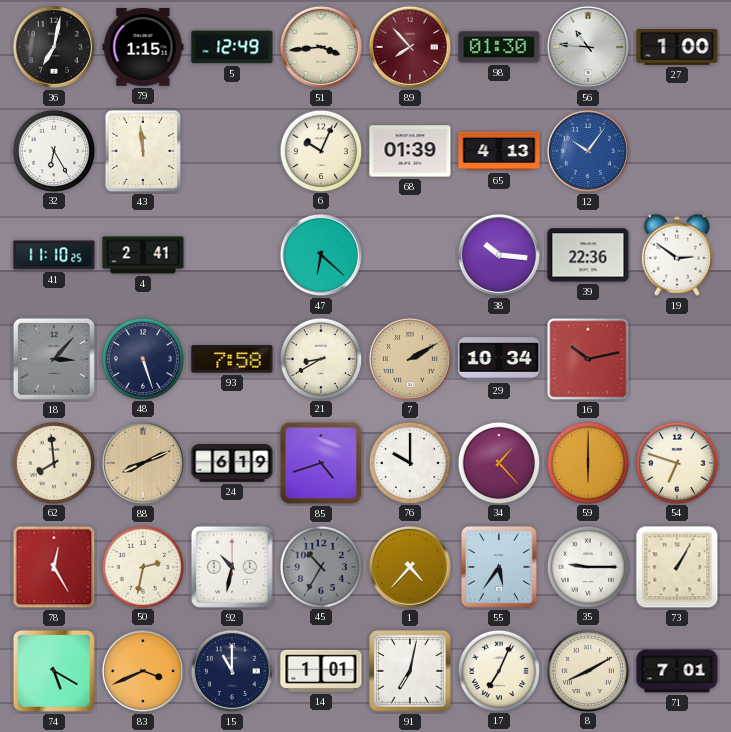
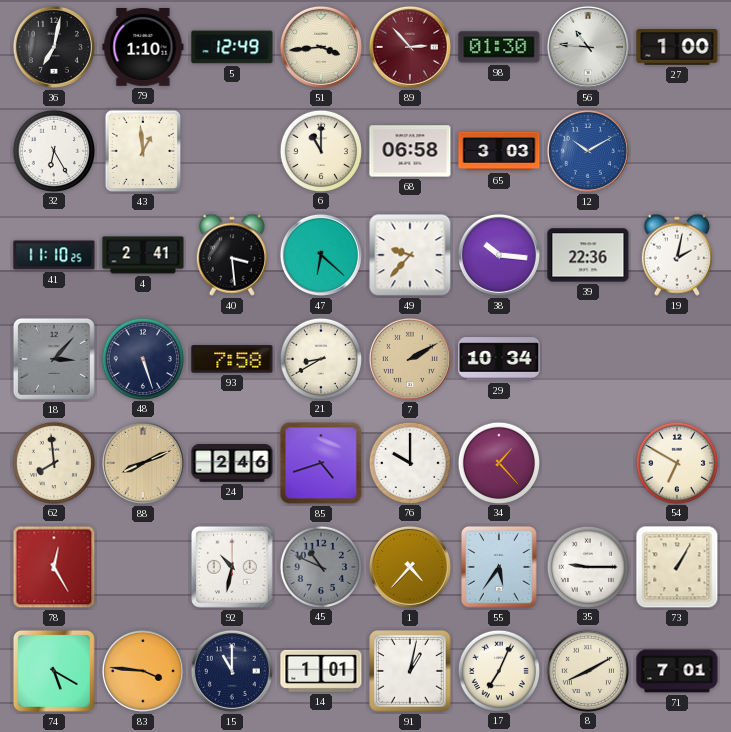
79: 1:15 -> 1:10
89: 7:53 -> 2:53
43: 11:59 -> 12:59
6: 10:04 -> 11:00
68: 01:39 -> 06:58
65: 4:13 -> 3:03
12: 10:06 -> 10:10
40: none -> 3:29
49: none -> 9:37
19: 2:51 -> 2:02
16: 10:13 -> none
24: 6:19 -> 2:46
59: 6:00 -> none
54: 6:48 -> 6:50
50: 2:32 -> none
45: 10:35 -> 10:49
83: 3:41 -> 3:46
91: 7:02 -> 1:02
